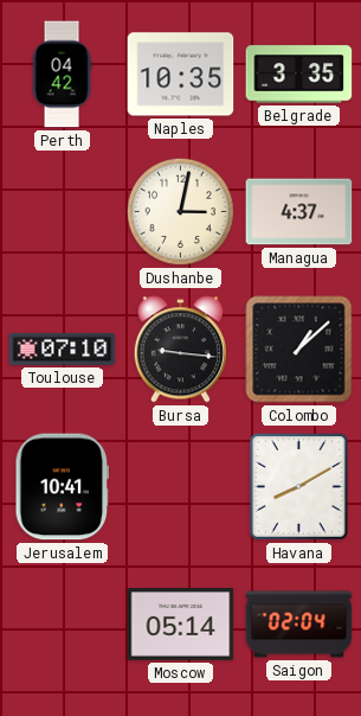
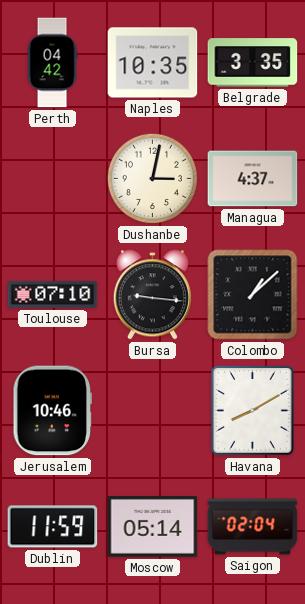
Jerusalem: 10:41 -> 10:46
Dublin: none -> 11:59
